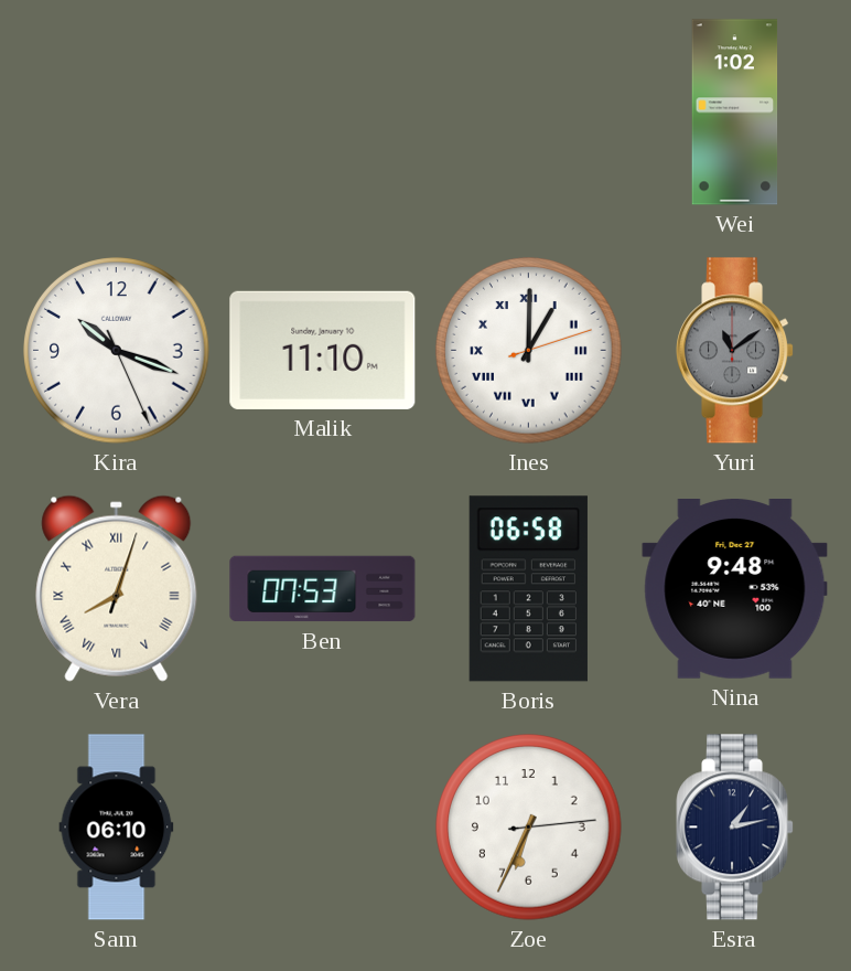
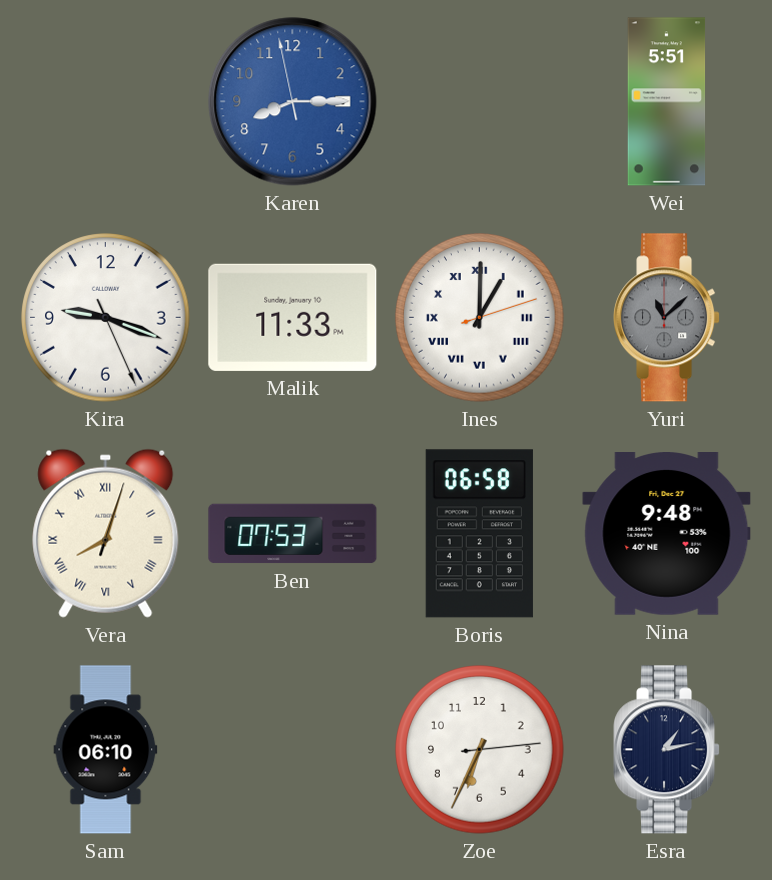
Karen: none -> 8:14
Wei: 1:02 -> 5:51
Kira: 10:18 -> 9:18
Malik: 11:10 -> 11:33
Yuri: 11:09 -> 11:08
